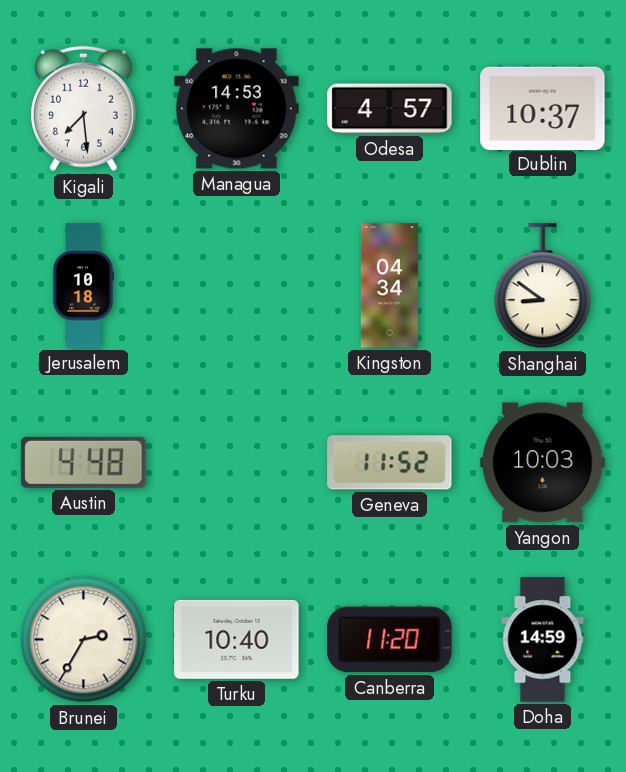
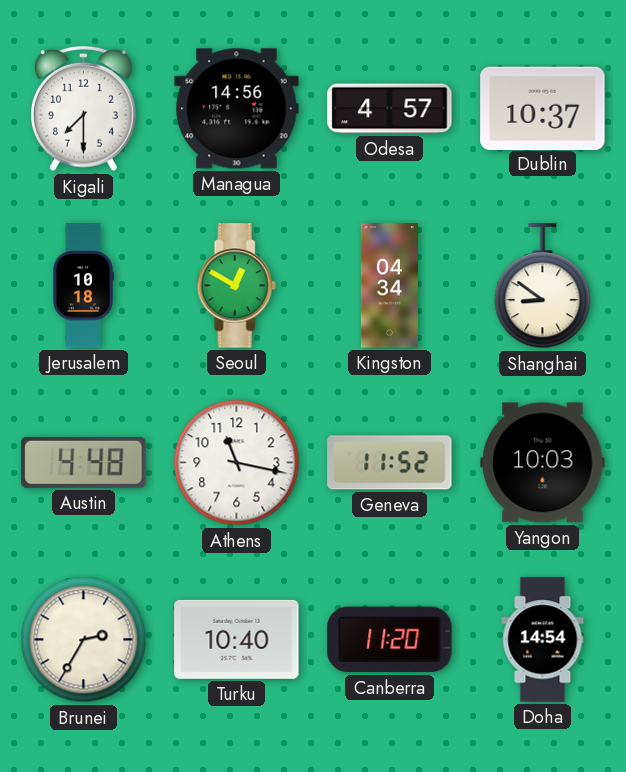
Kigali: 7:29 -> 7:30
Managua: 14:53 -> 14:56
Seoul: none -> 12:50
Athens: none -> 11:17
Doha: 14:59 -> 14:54
